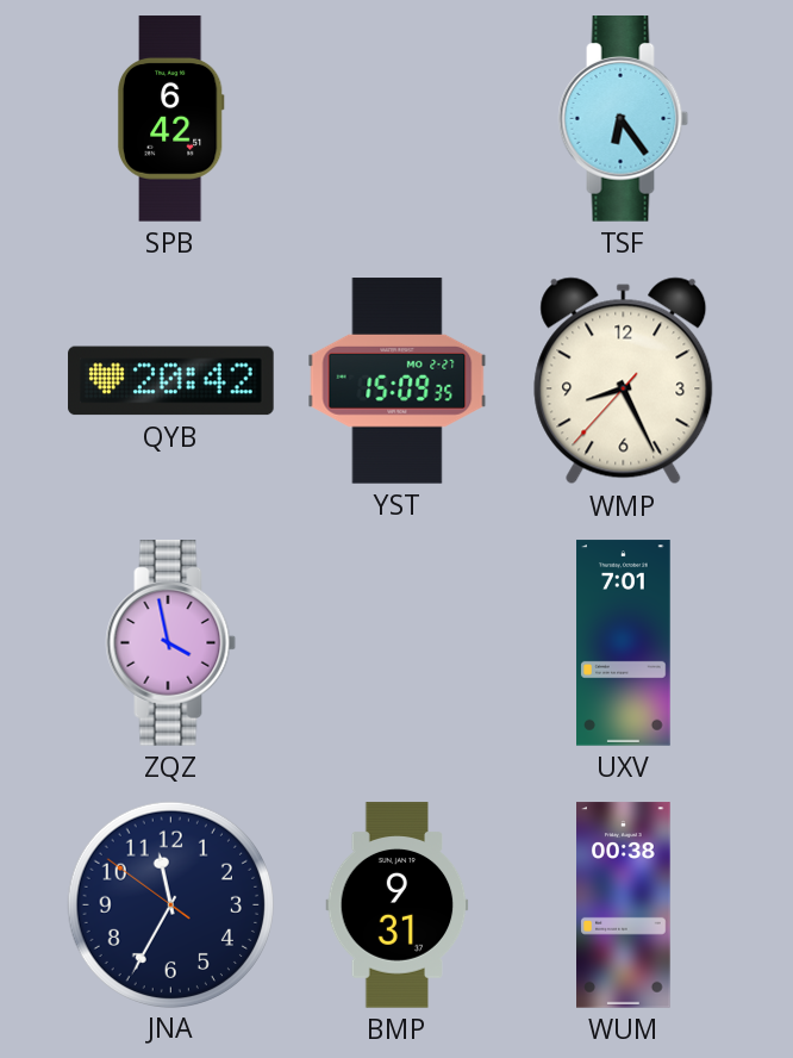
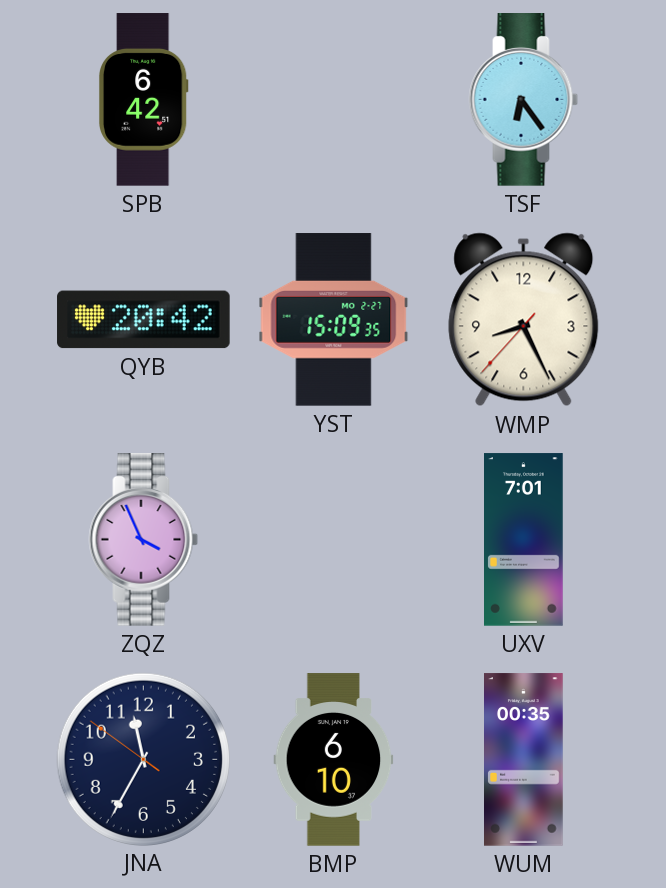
ZQZ: 3:58 -> 3:56
BMP: 9:31 -> 6:10
WUM: 00:38 -> 00:35
